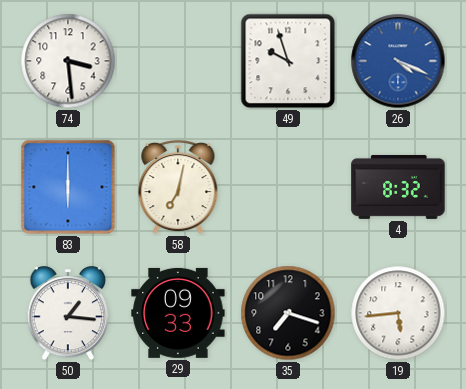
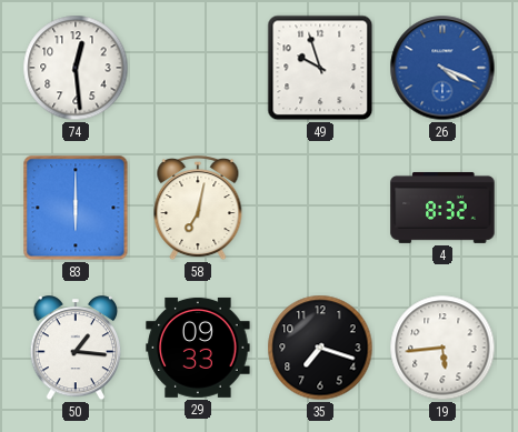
74: 3:29 -> 12:29
